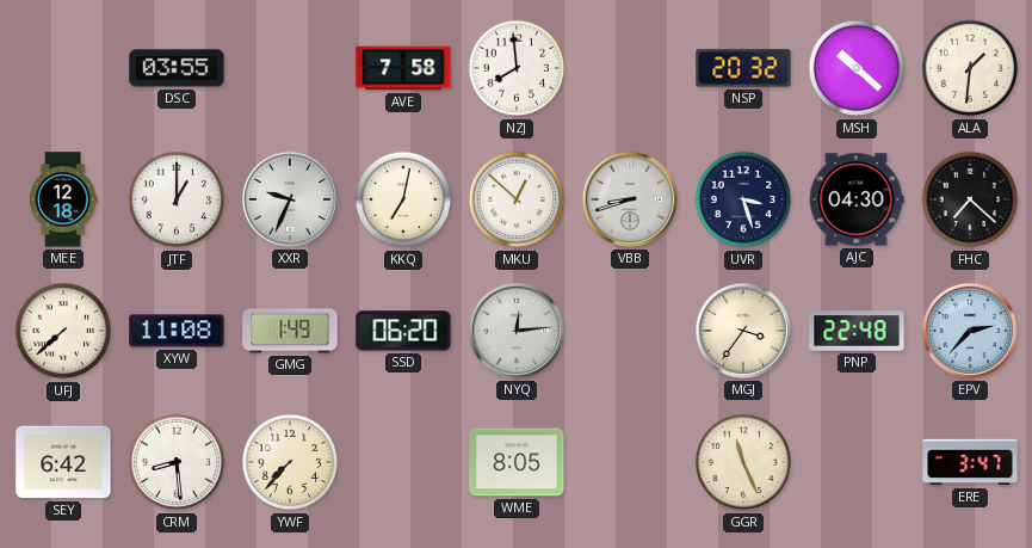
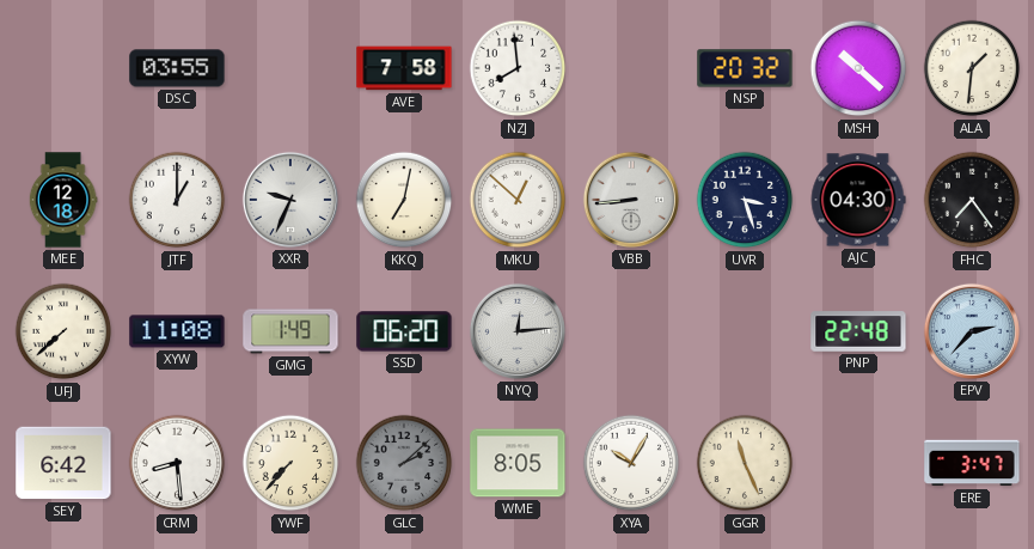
VBB: 8:42 -> 8:44
FHC: 7:22 -> 7:24
MGJ: 3:36 -> none
GLC: none -> 2:08
XYA: none -> 10:05
